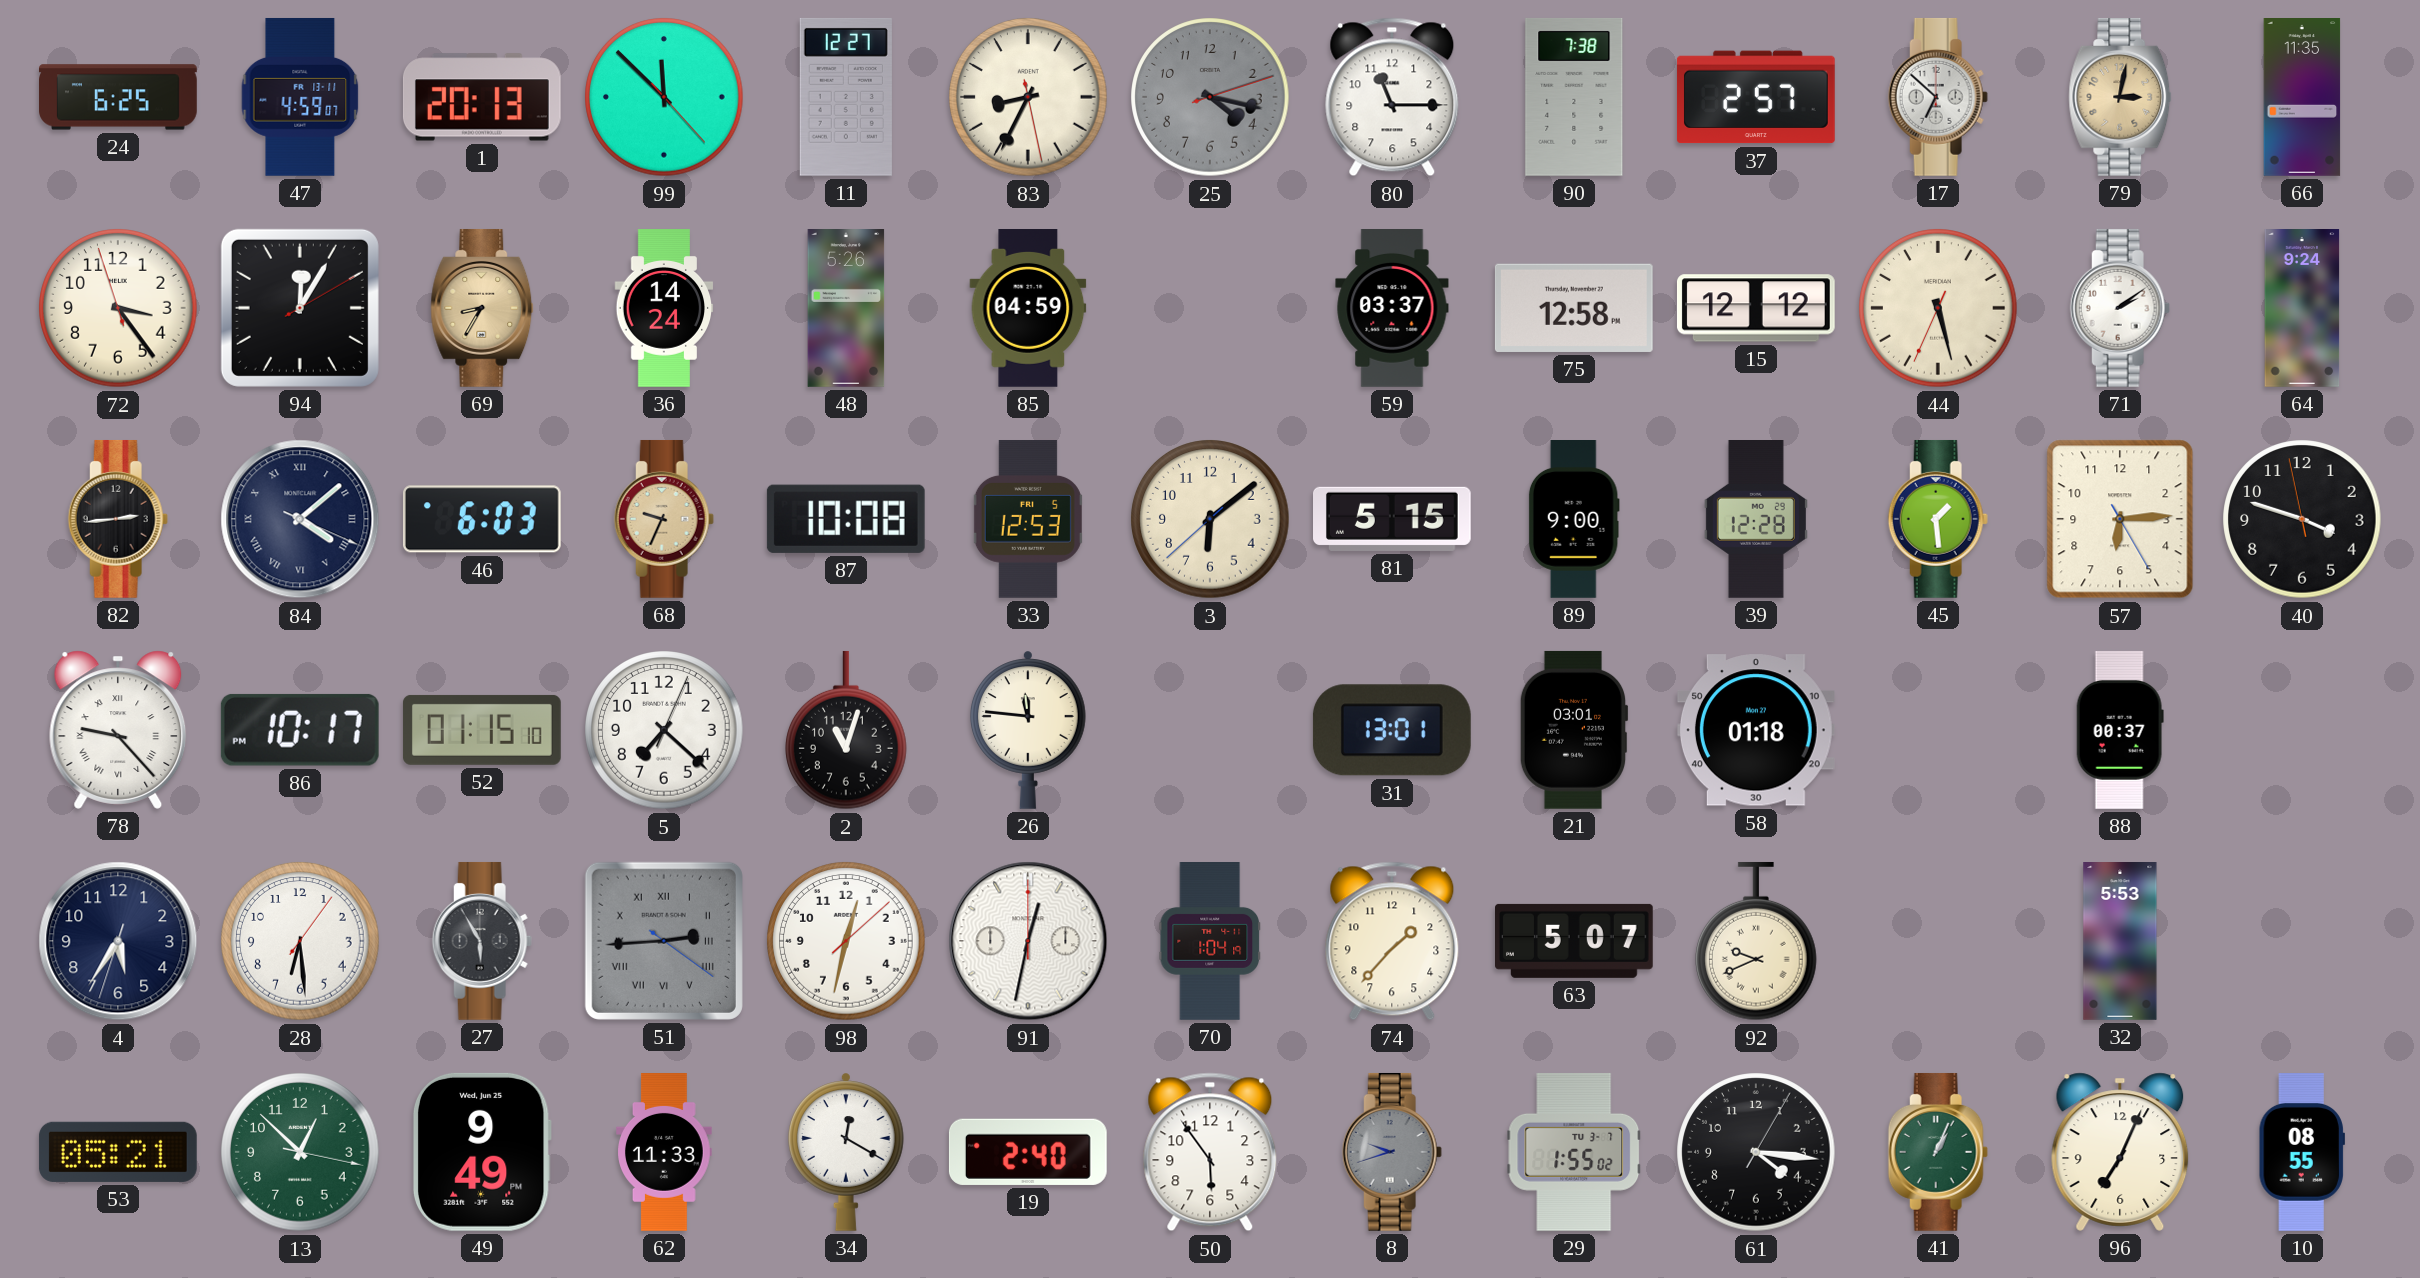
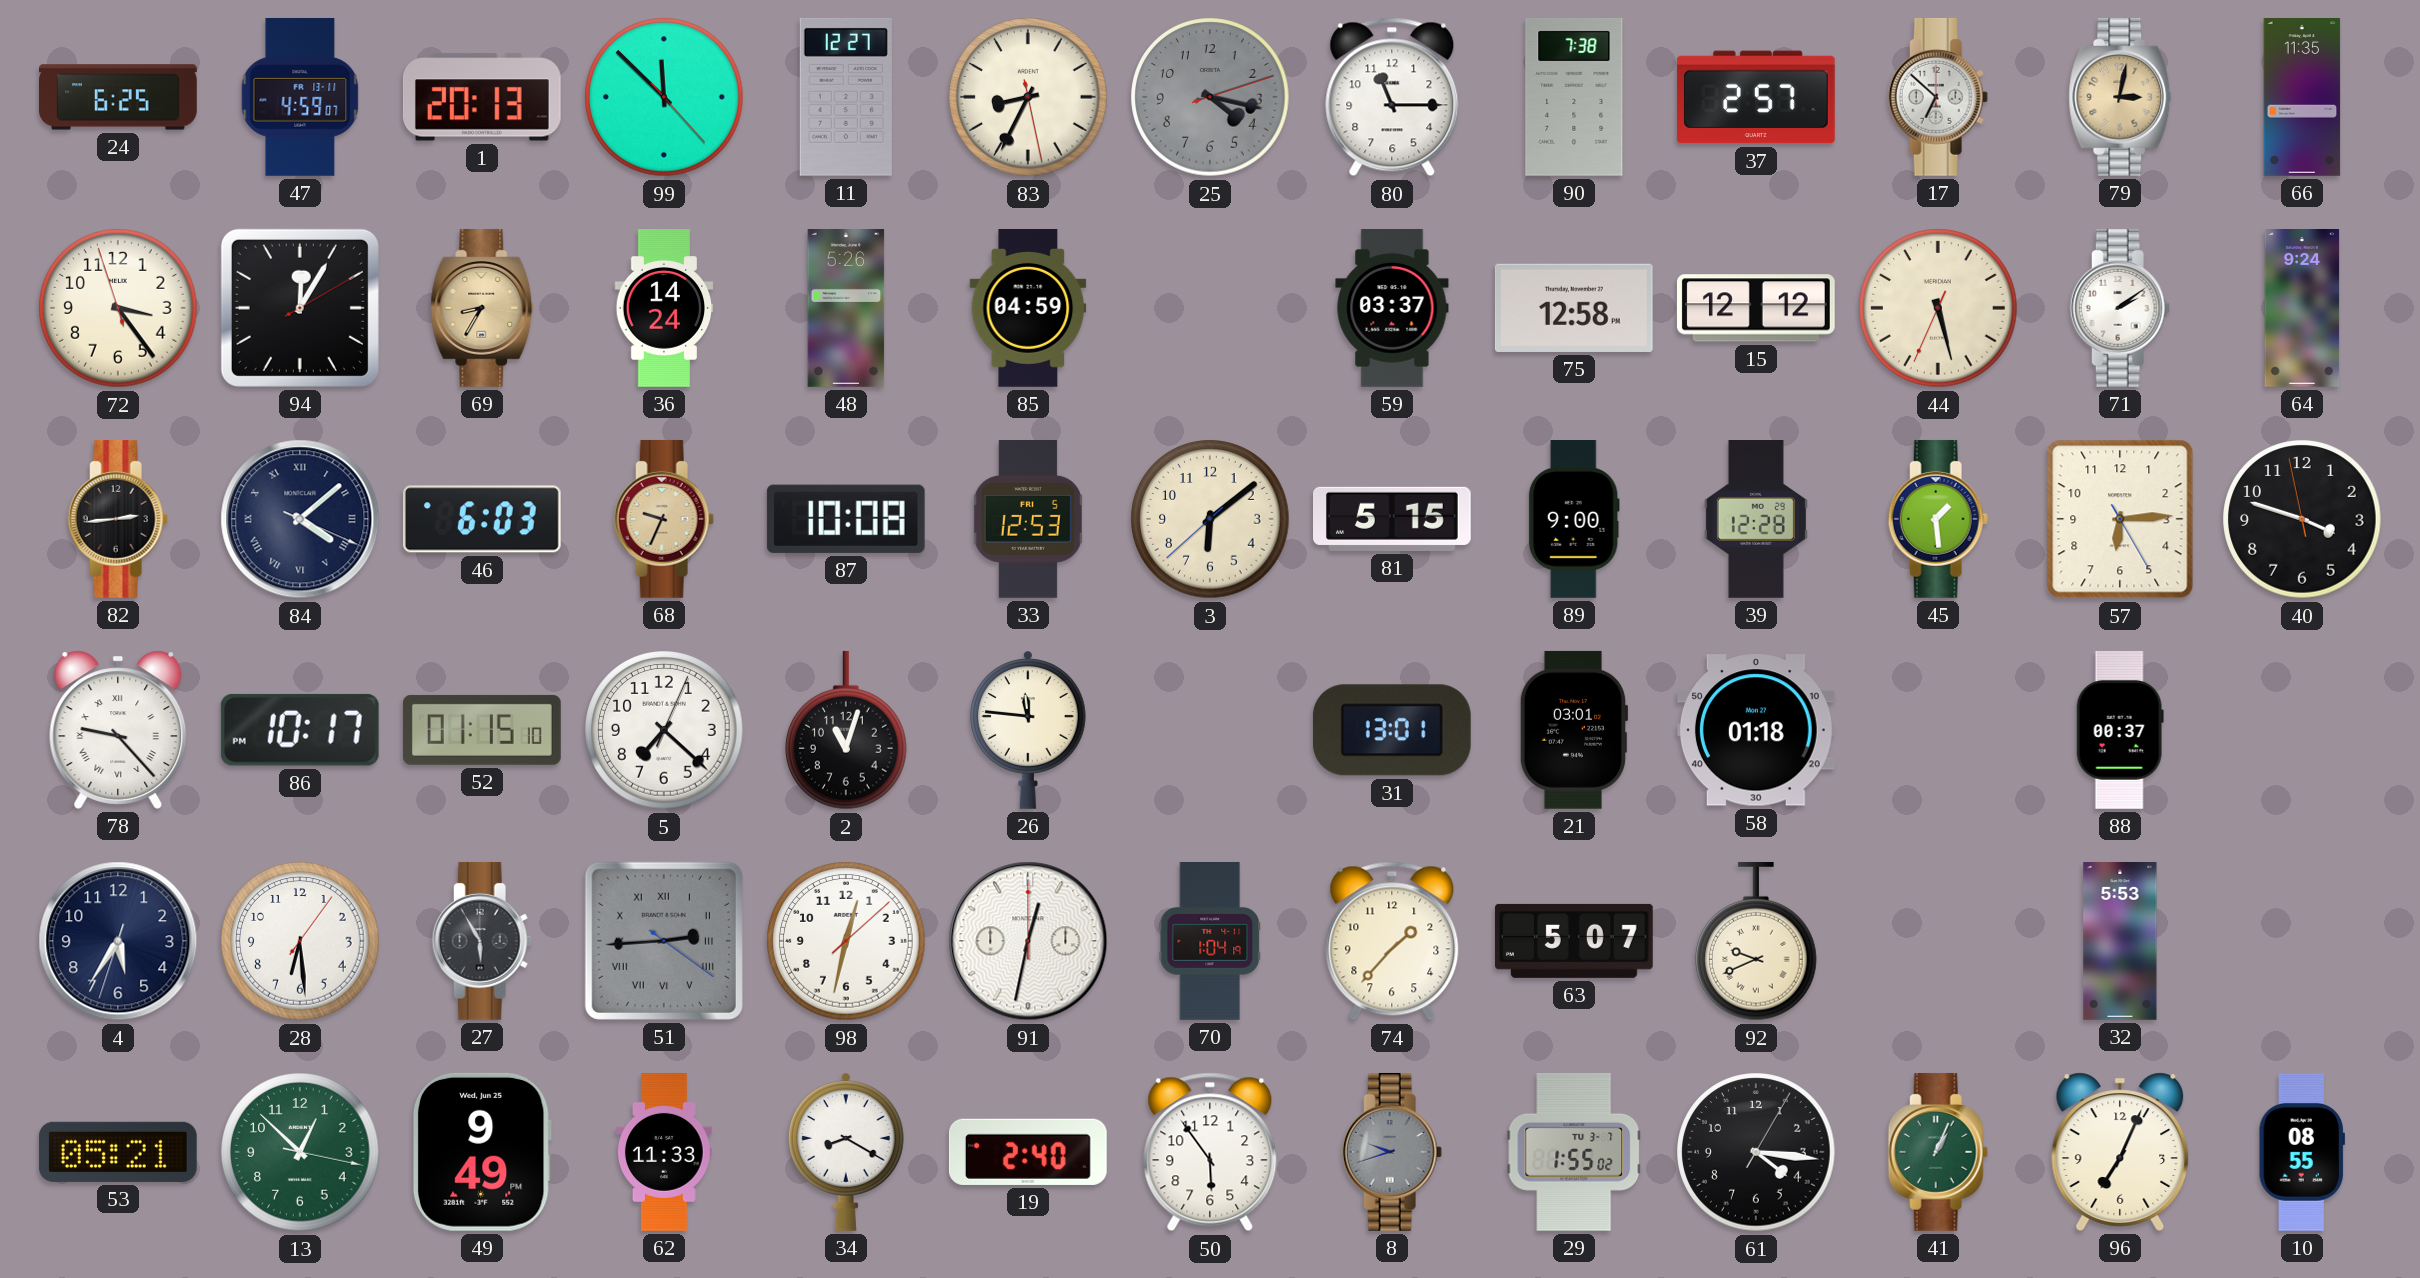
34: 12:20 -> 8:20
